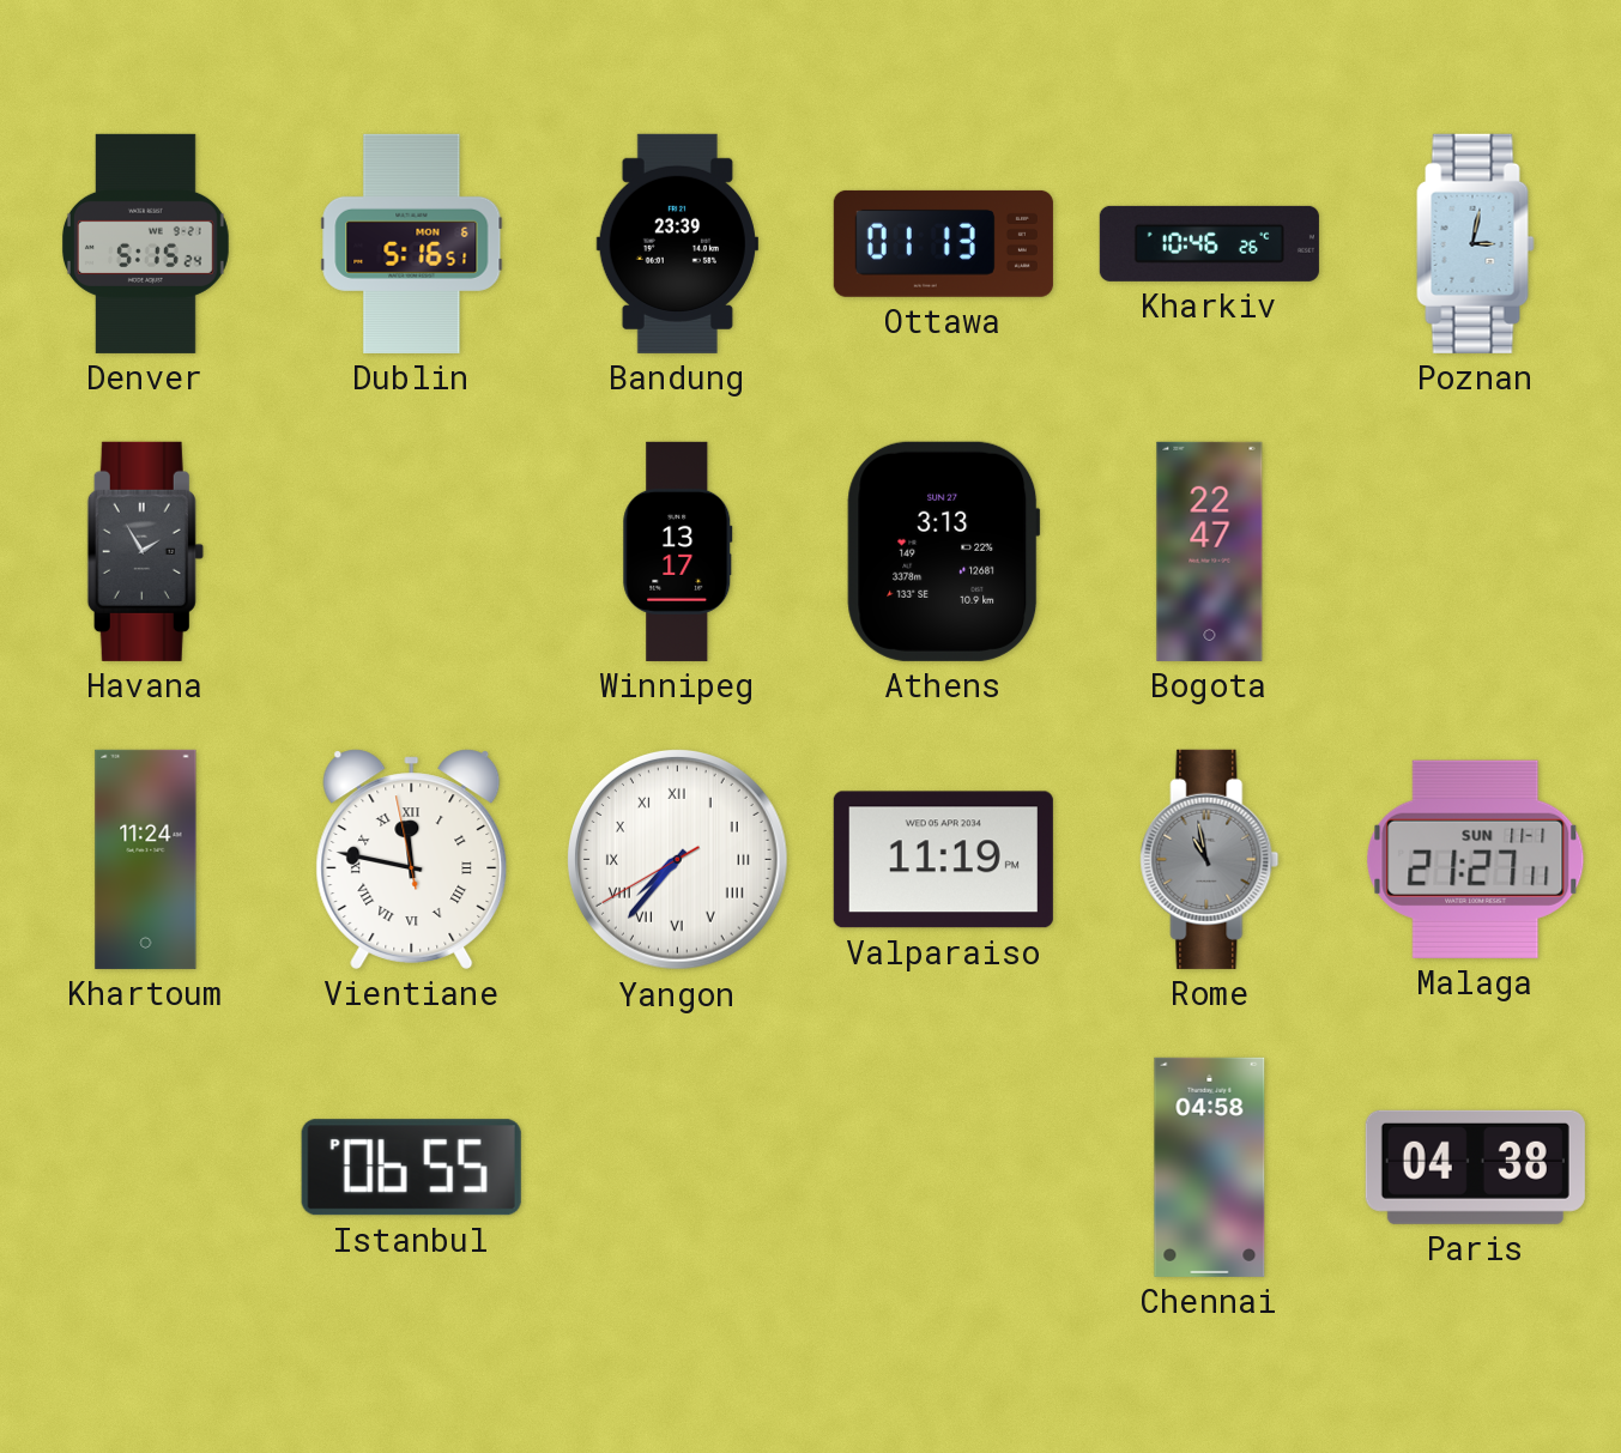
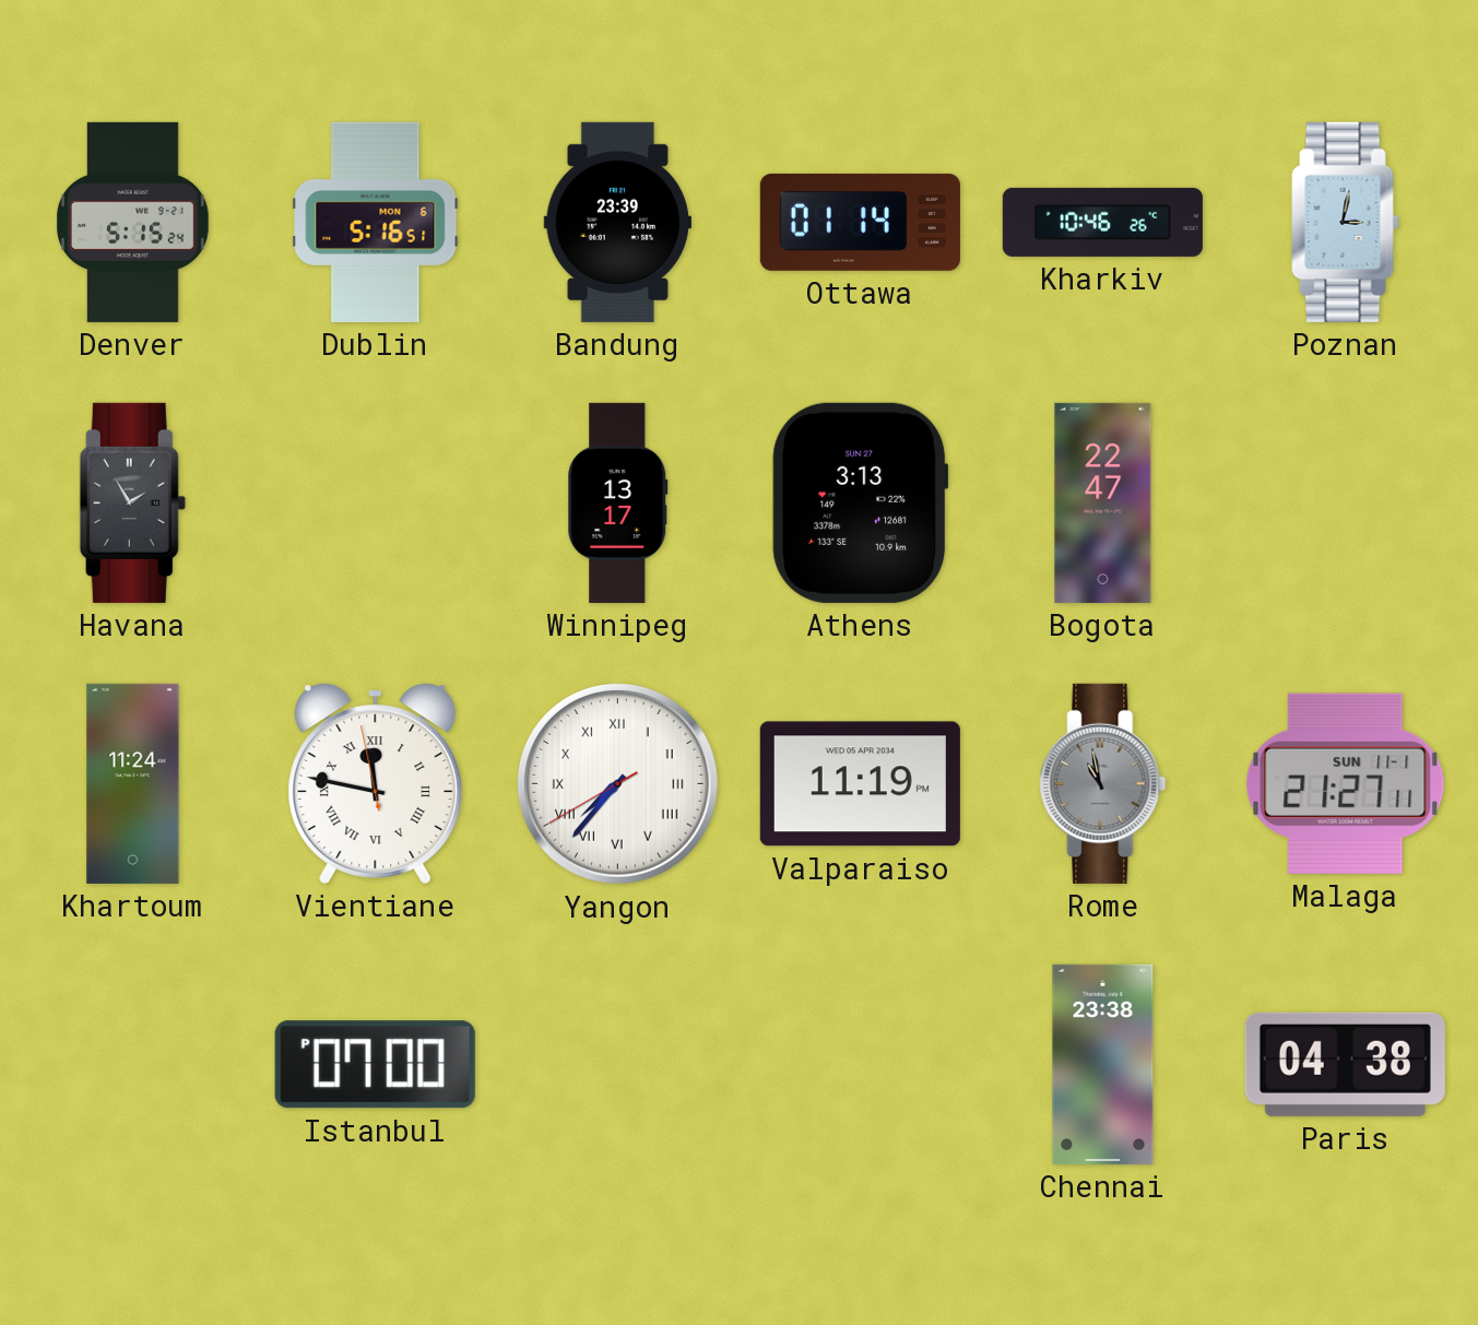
Ottawa: 01:13 -> 01:14
Istanbul: 06:55 -> 07:00
Chennai: 04:58 -> 23:38
